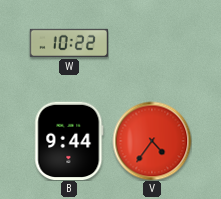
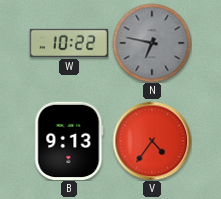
N: none -> 6:47
B: 9:44 -> 9:13
